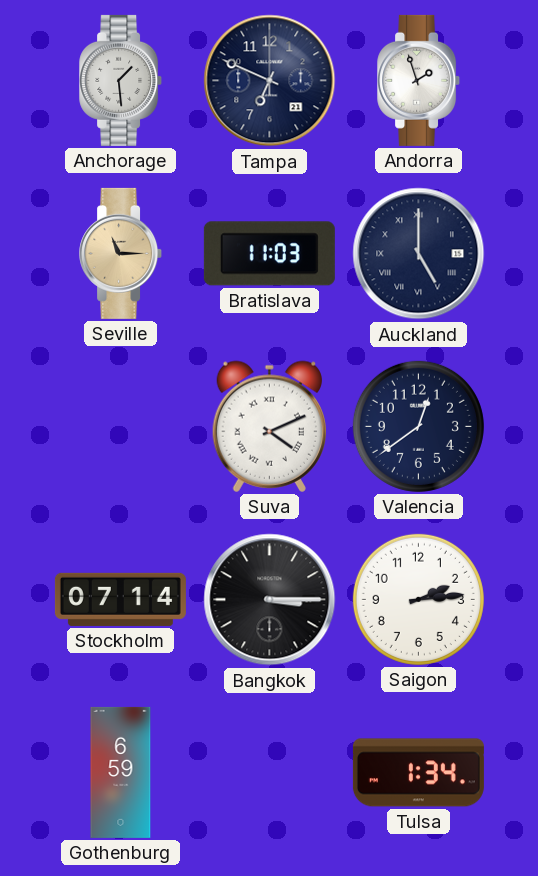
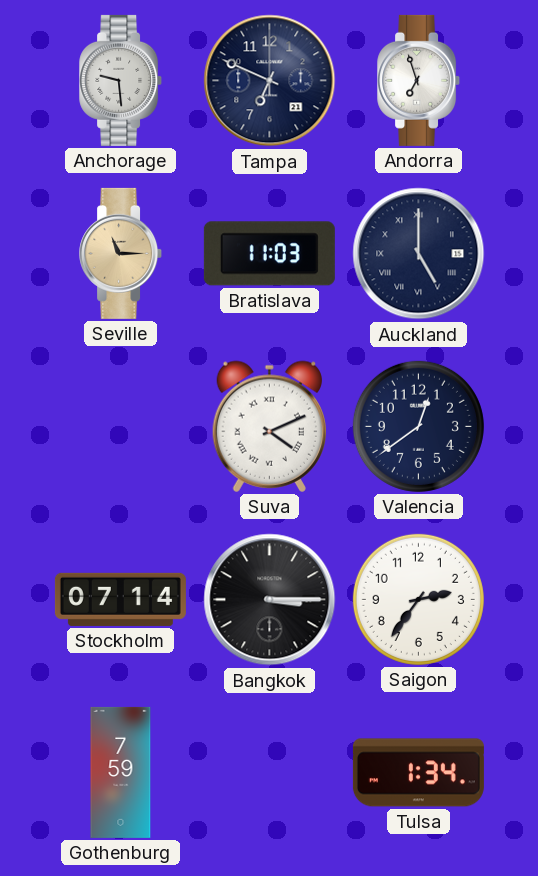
Anchorage: 1:29 -> 9:29
Andorra: 1:57 -> 6:57
Saigon: 2:14 -> 2:36
Gothenburg: 6:59 -> 7:59
